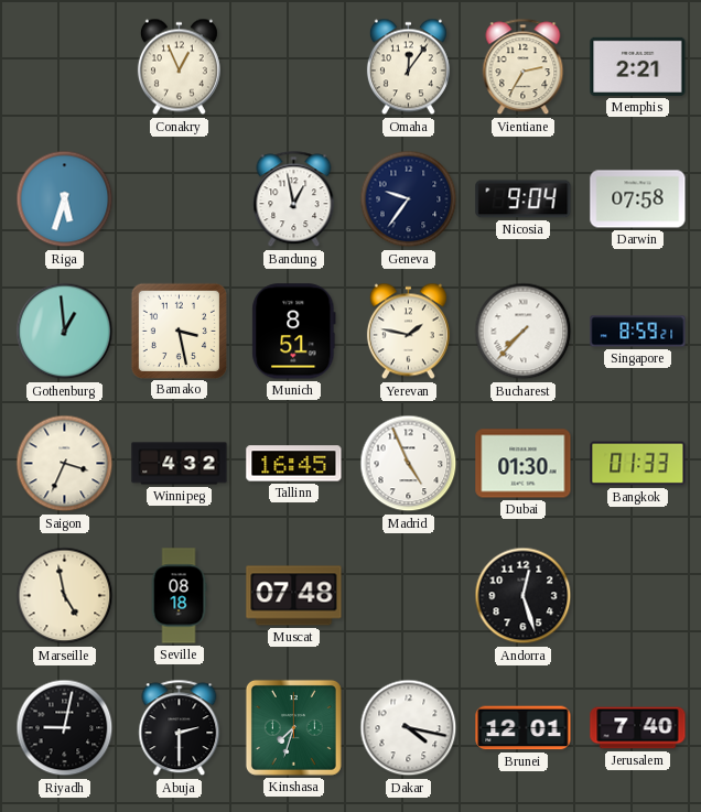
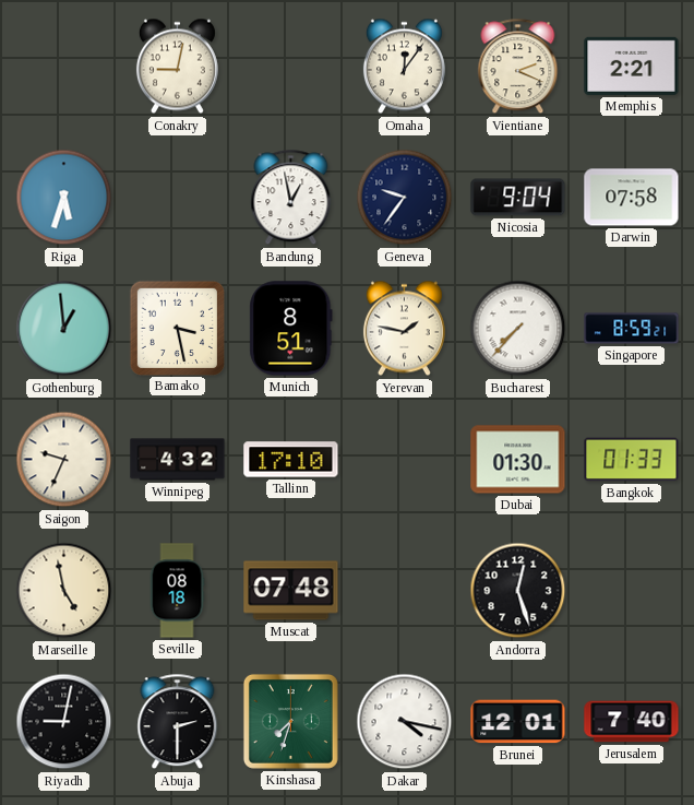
Conakry: 12:56 -> 9:02
Vientiane: 2:35 -> 2:19
Saigon: 3:34 -> 9:34
Tallinn: 16:45 -> 17:10
Madrid: 4:56 -> none
